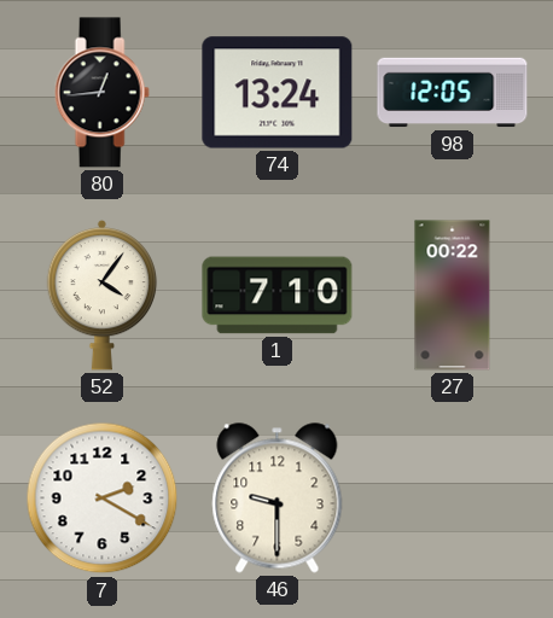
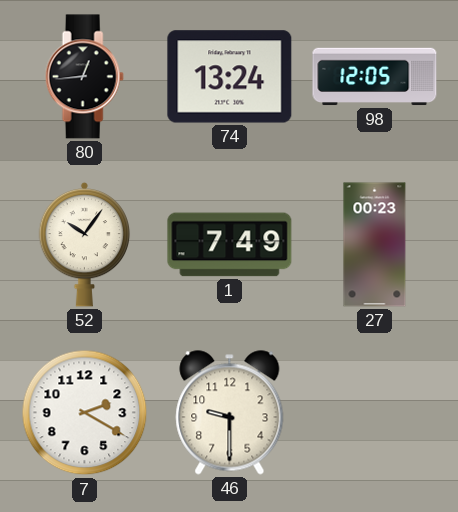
52: 4:06 -> 10:06
1: 7:10 -> 7:49
27: 00:22 -> 00:23
